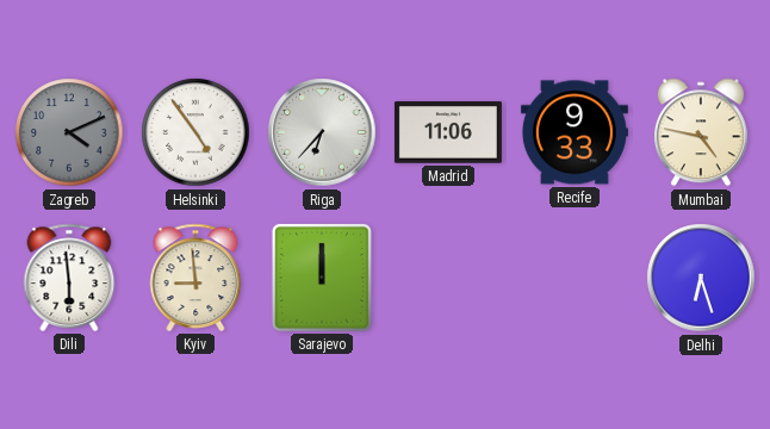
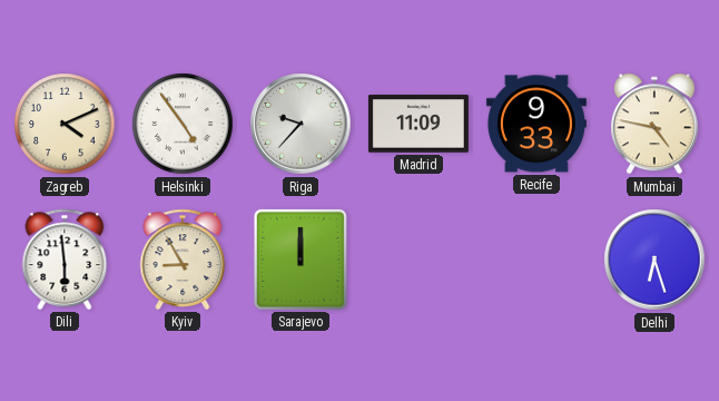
Zagreb dial: grey -> cream
Riga: 6:37 -> 9:37
Madrid: 11:06 -> 11:09
Kyiv: 8:59 -> 8:55
